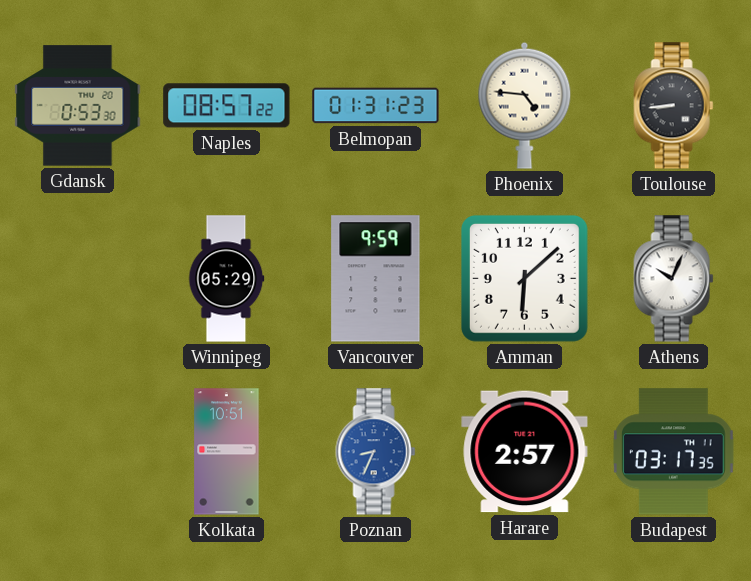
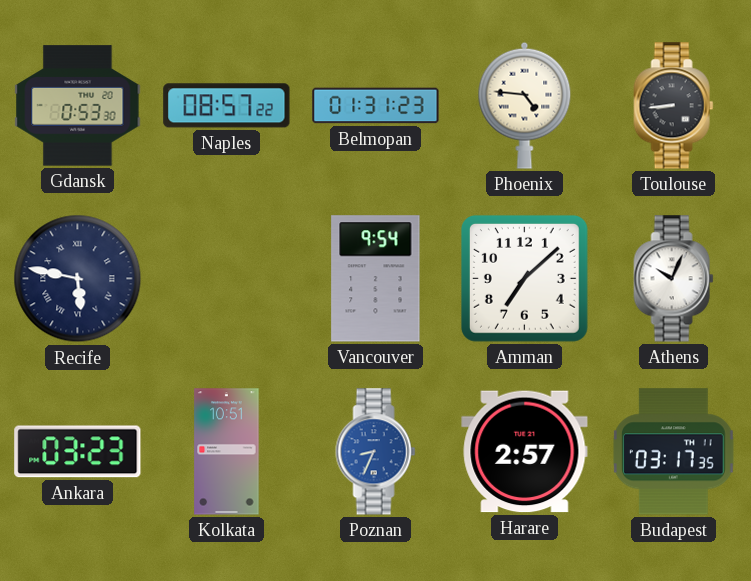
Recife: none -> 5:47
Winnipeg: 05:29 -> none
Vancouver: 9:59 -> 9:54
Amman: 6:08 -> 7:08
Ankara: none -> 03:23
